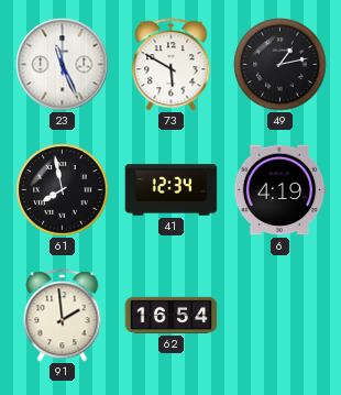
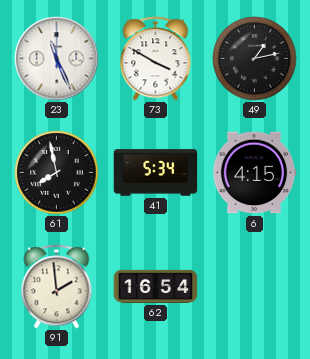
73: 5:50 -> 3:50
41: 12:34 -> 5:34
6: 4:19 -> 4:15
